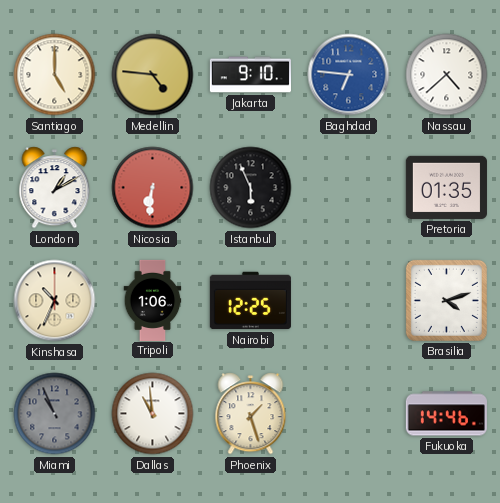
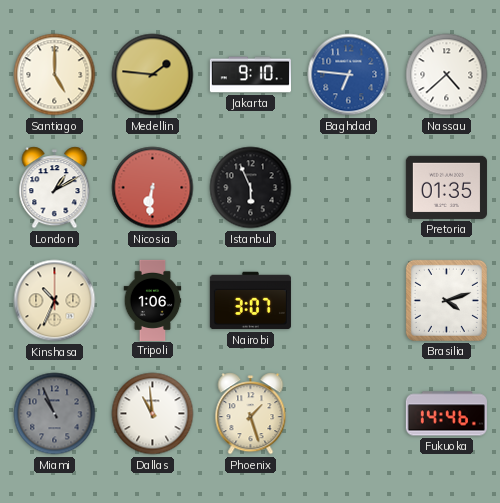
Medellin: 4:46 -> 1:46
Nairobi: 12:25 -> 3:07
